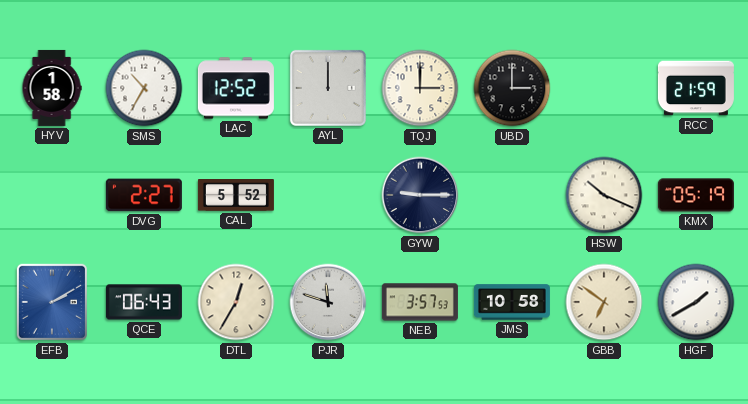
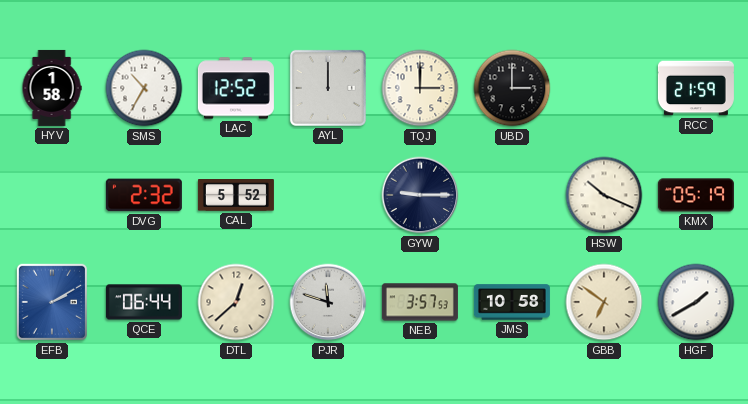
DVG: 2:27 -> 2:32
QCE: 06:43 -> 06:44
DTL: 12:35 -> 12:38
